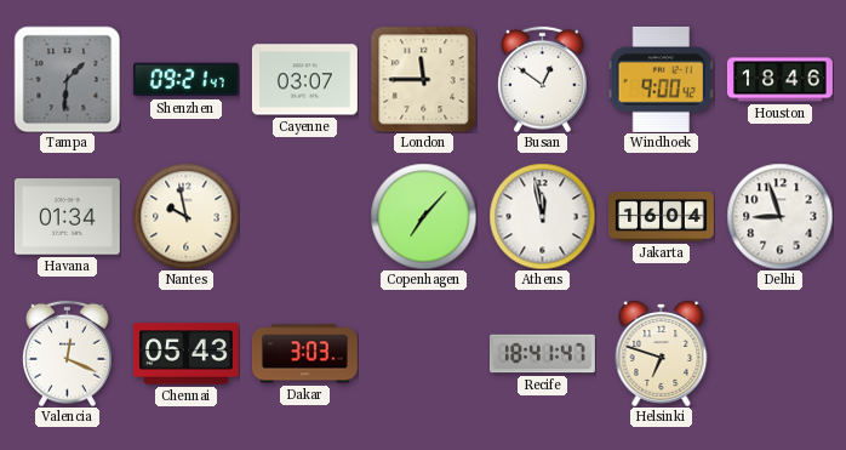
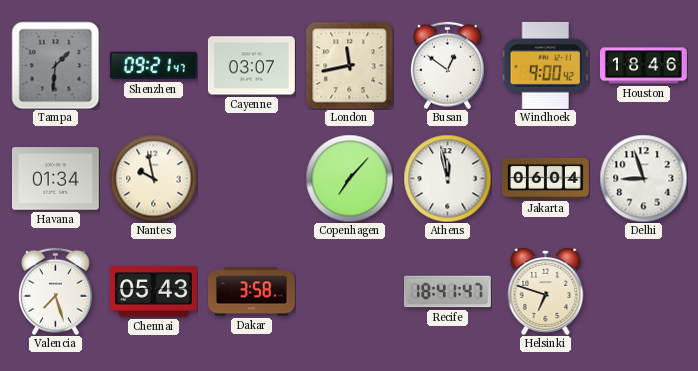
London: 11:45 -> 11:43
Jakarta: 16:04 -> 06:04
Valencia: 12:19 -> 7:27
Dakar: 3:03 -> 3:58
